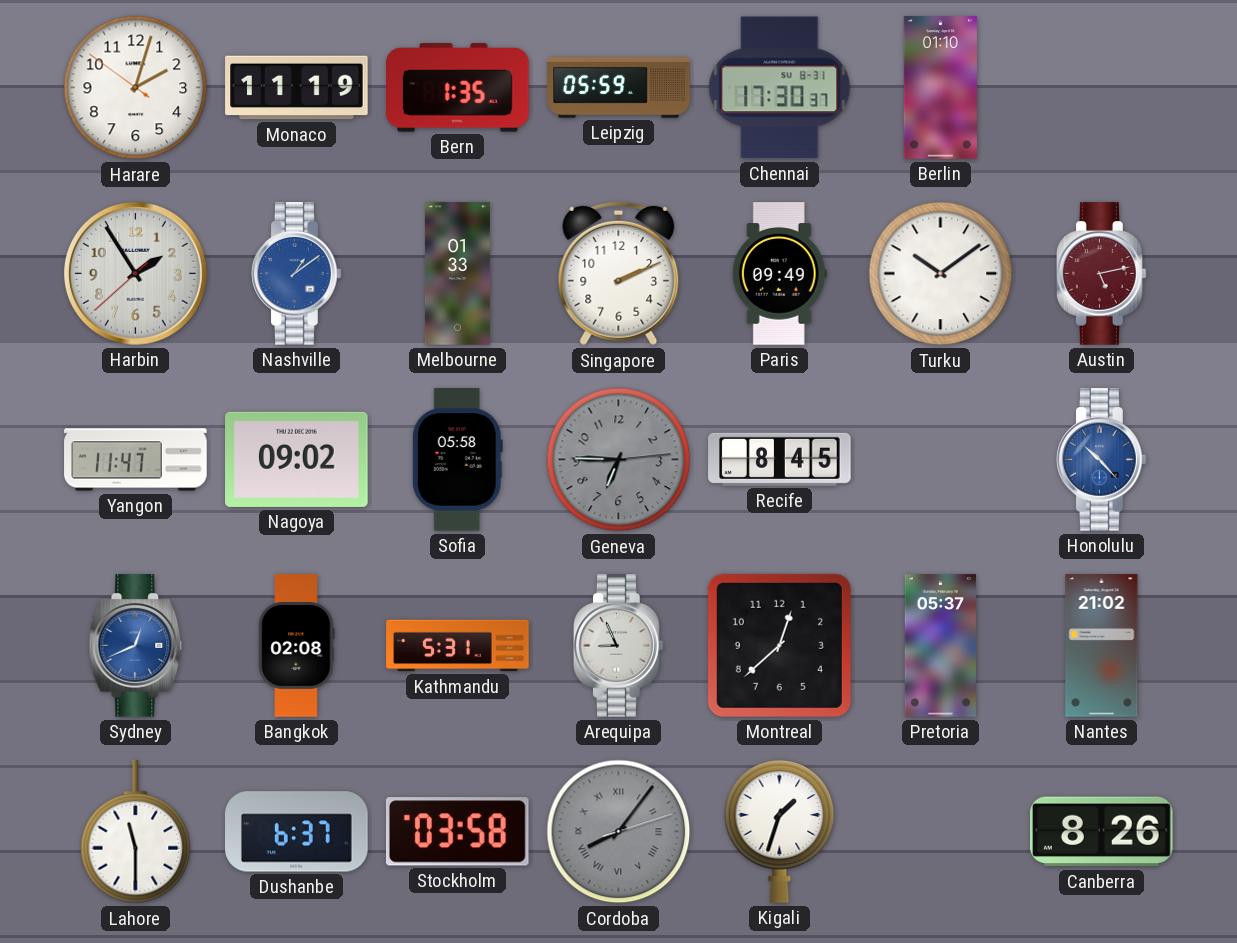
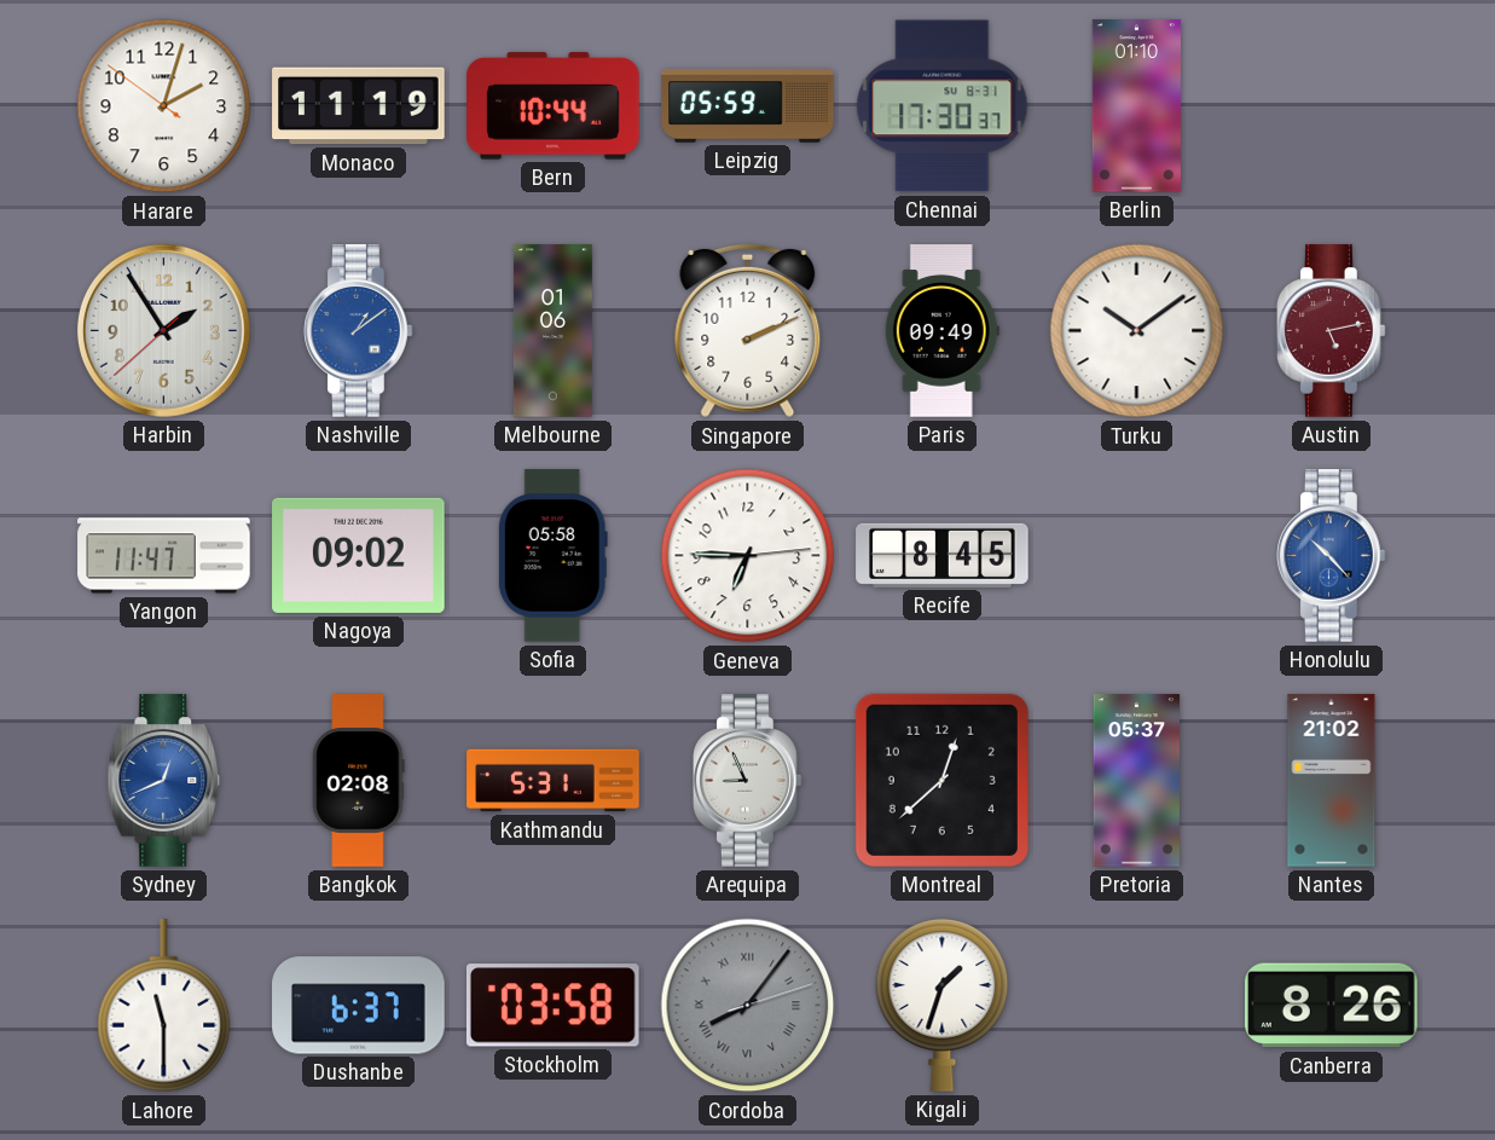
Bern: 1:35 -> 10:44
Melbourne: 01:33 -> 01:06
Geneva dial: grey -> white
